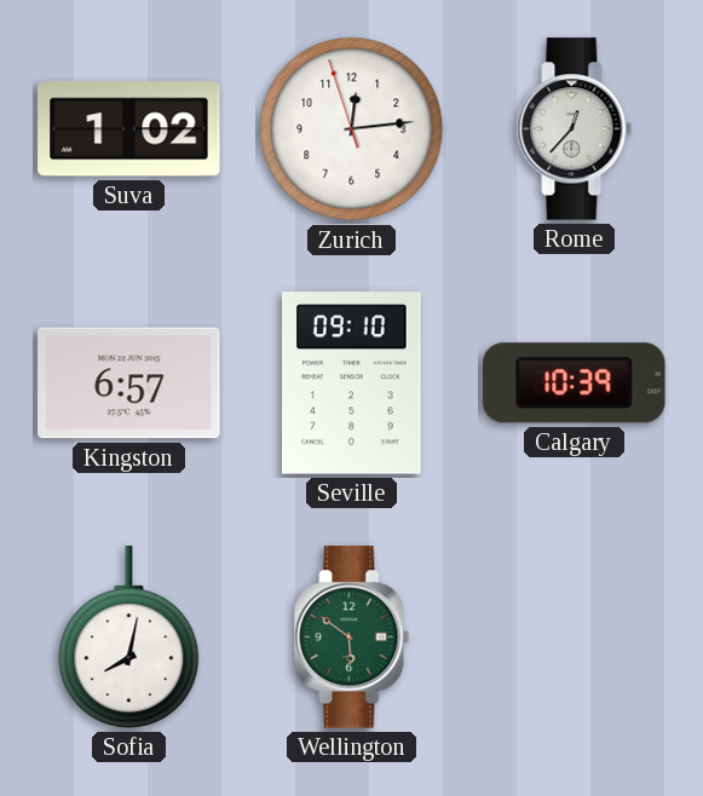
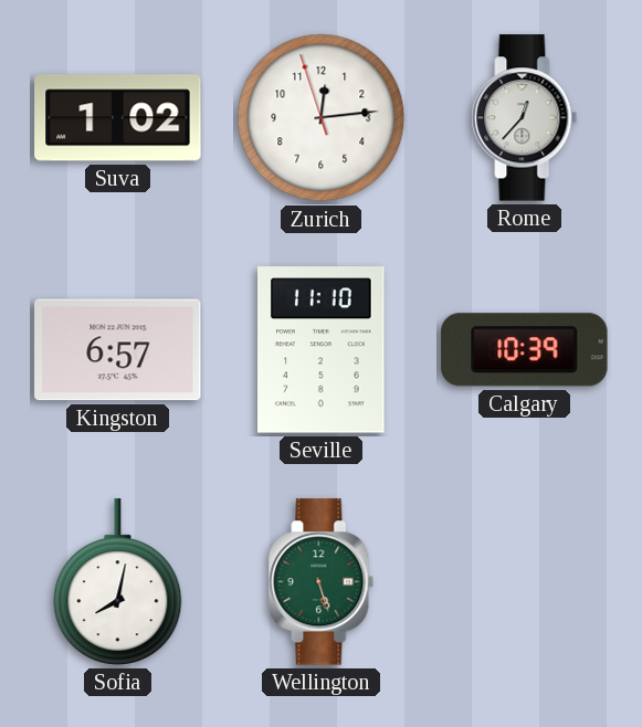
Seville: 09:10 -> 11:10
Wellington: 5:51 -> 5:27
